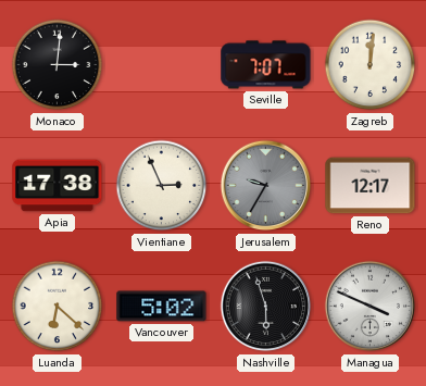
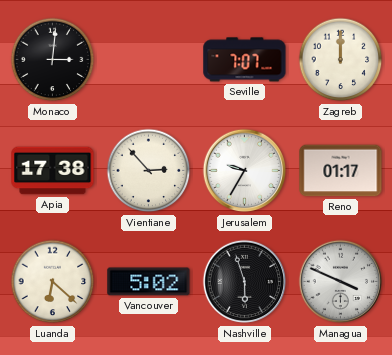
Zagreb: 12:01 -> 12:00
Vientiane: 2:56 -> 2:53
Jerusalem dial: grey -> white
Reno: 12:17 -> 01:17
